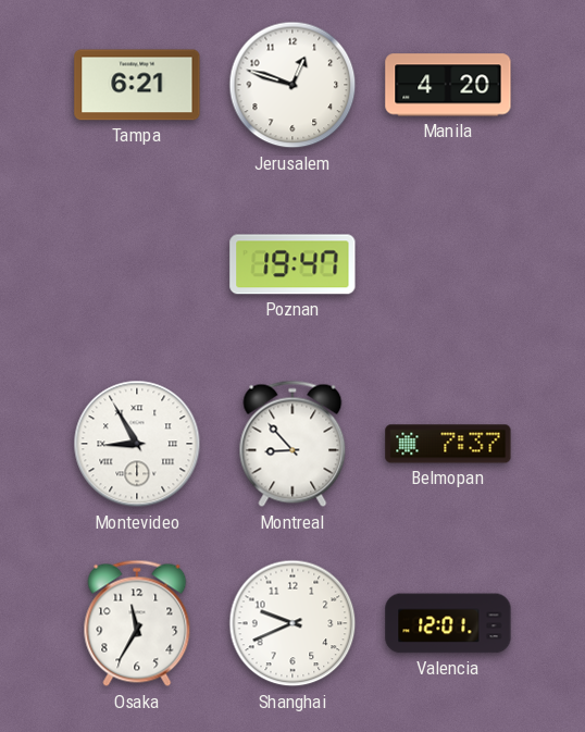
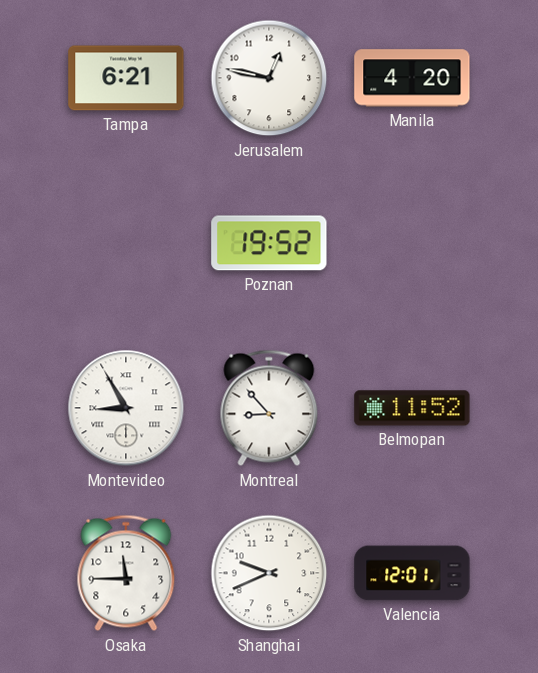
Jerusalem: 12:48 -> 12:47
Poznan: 19:47 -> 19:52
Belmopan: 7:37 -> 11:52
Osaka: 11:35 -> 11:45
